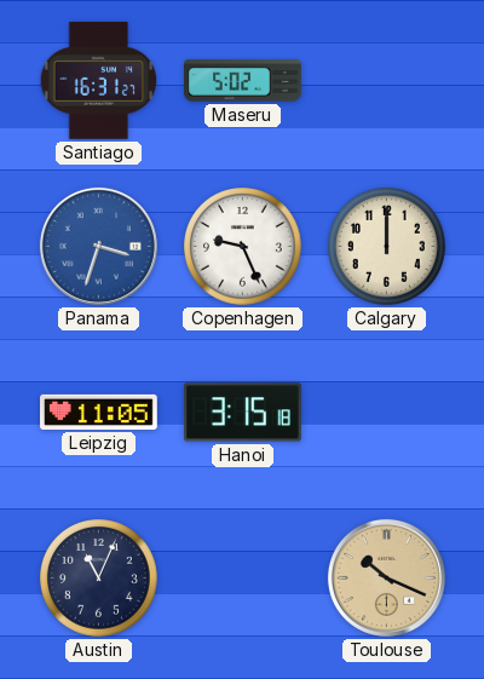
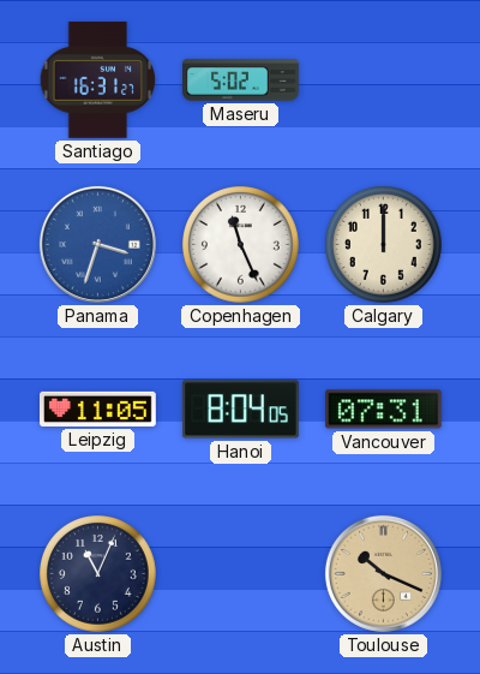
Copenhagen: 9:26 -> 11:26
Hanoi: 3:15 -> 8:04
Vancouver: none -> 07:31
